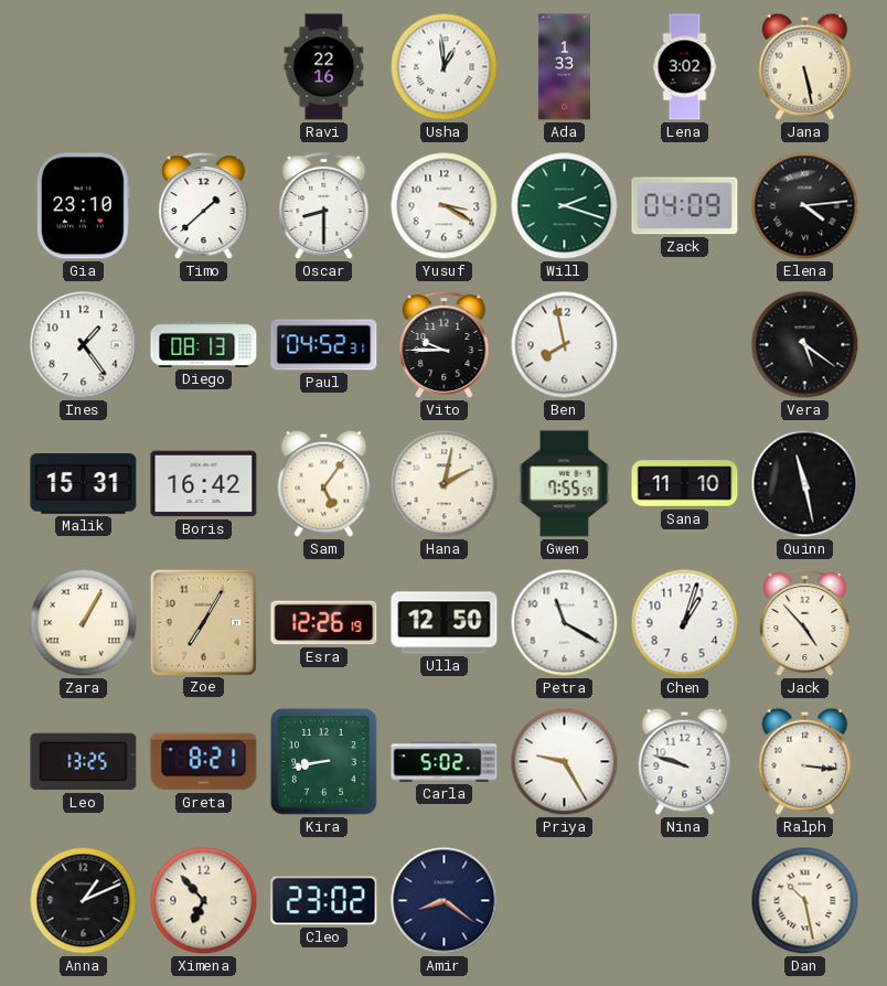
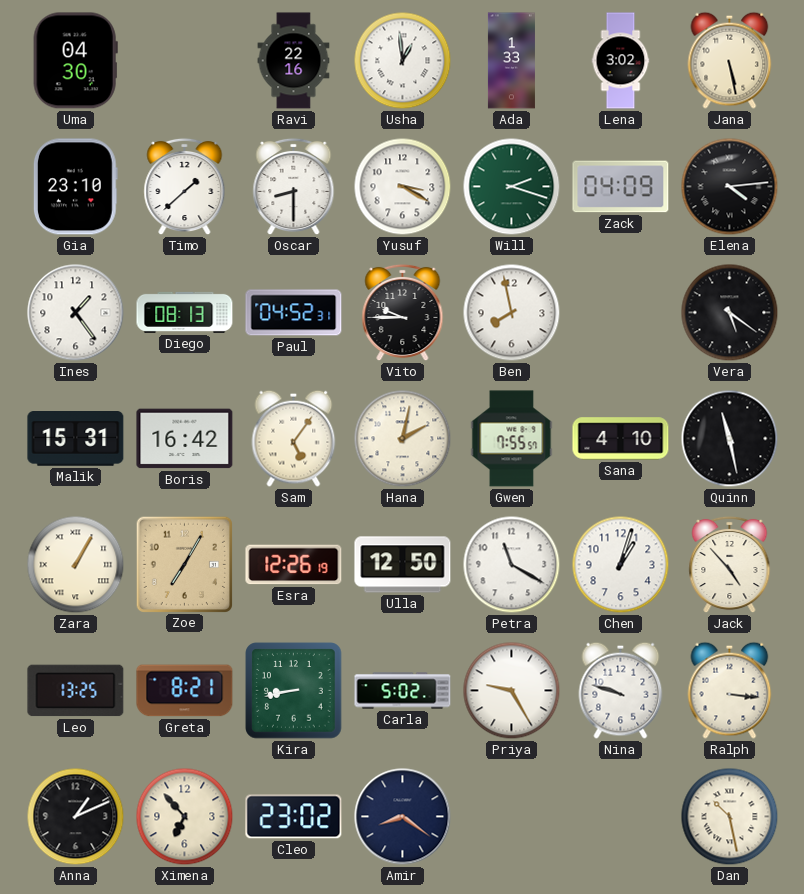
Uma: none -> 04:30
Sana: 11:10 -> 4:10
